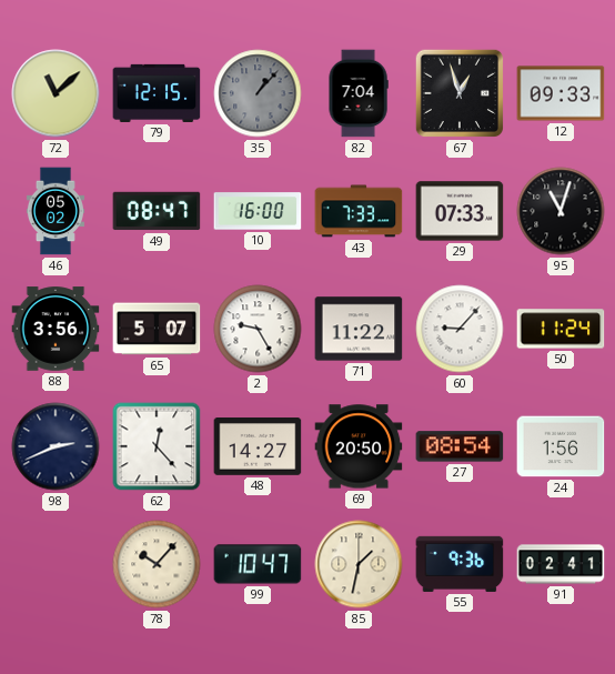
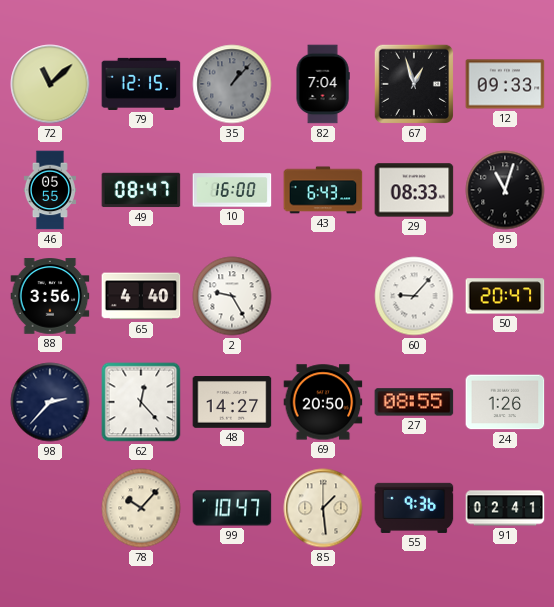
46: 05:02 -> 05:55
43: 7:33 -> 6:43
29: 07:33 -> 08:33
65: 5:07 -> 4:40
71: 11:22 -> none
50: 11:24 -> 20:47
98: 2:41 -> 2:37
27: 08:54 -> 08:55
24: 1:56 -> 1:26
85: 1:32 -> 1:29
